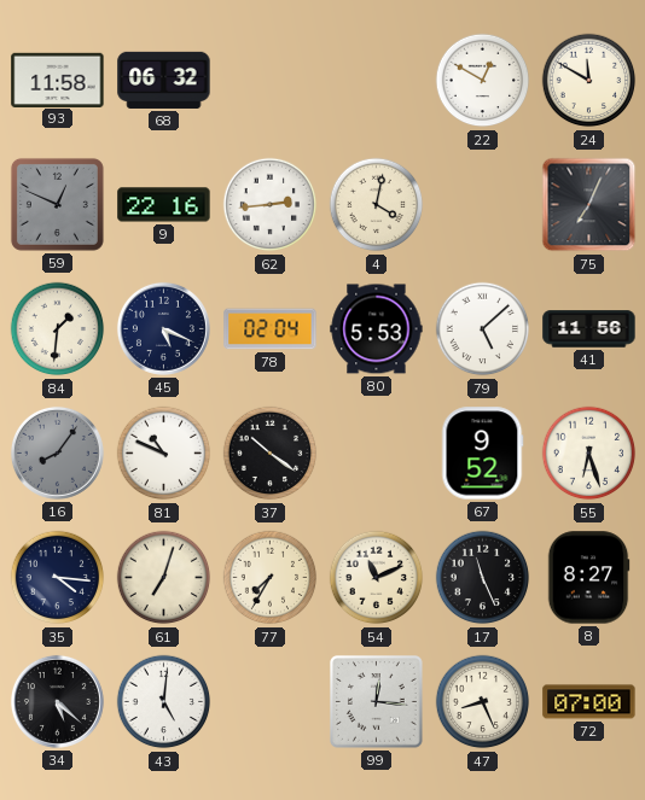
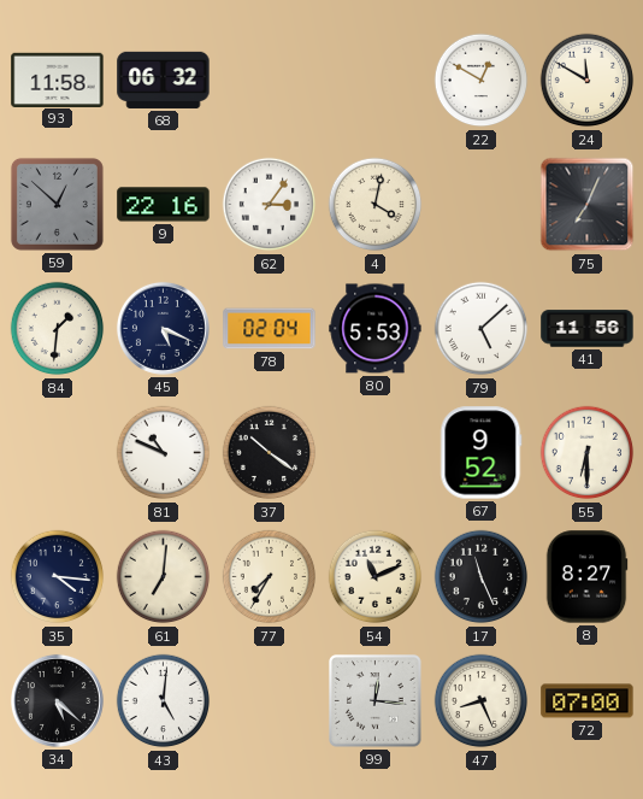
59: 12:49 -> 12:52
62: 2:44 -> 3:06
16: 8:06 -> none
55: 6:27 -> 6:30
61: 7:03 -> 7:01
